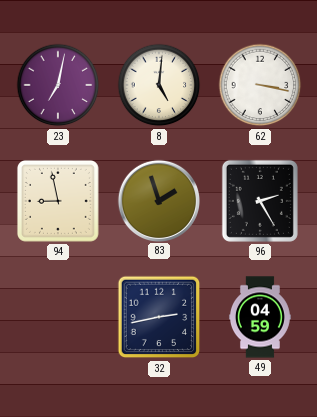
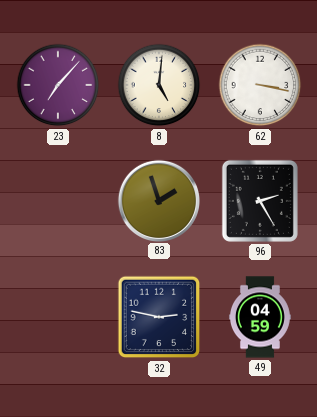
23: 7:02 -> 7:07
94: 8:58 -> none
32: 2:43 -> 2:47
